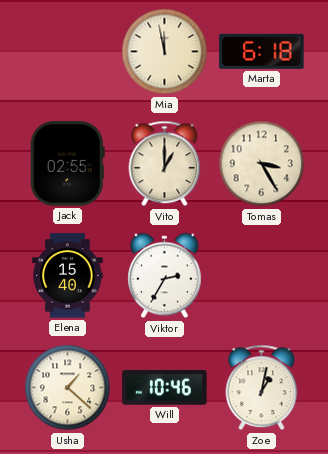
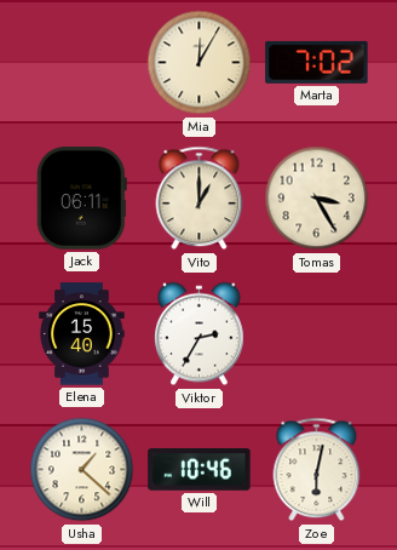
Mia: 11:58 -> 12:05
Marta: 6:18 -> 7:02
Jack: 02:55 -> 06:11
Zoe: 1:02 -> 6:02
